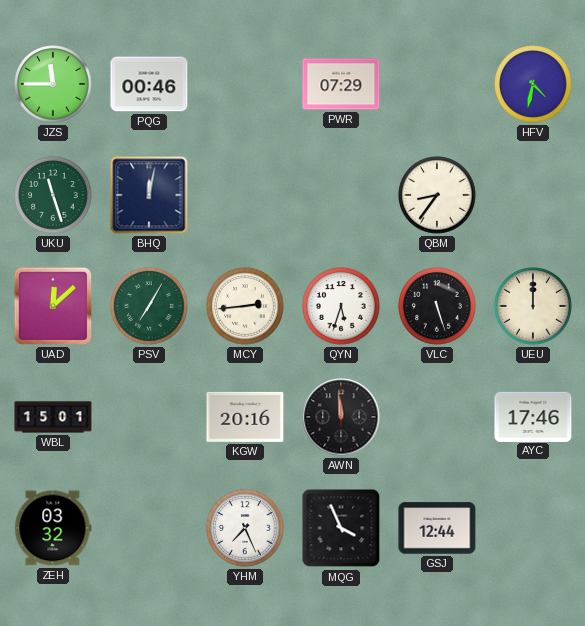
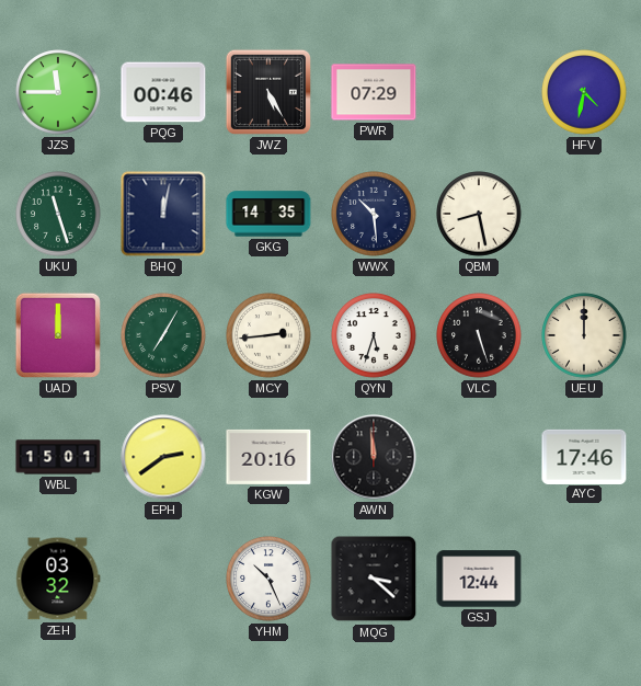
JWZ: none -> 5:25
GKG: none -> 14:35
WWX: none -> 10:29
QBM: 8:36 -> 8:28
UAD: 12:08 -> 12:00
EPH: none -> 2:39
YHM: 7:26 -> 10:26
MQG: 3:56 -> 3:22
